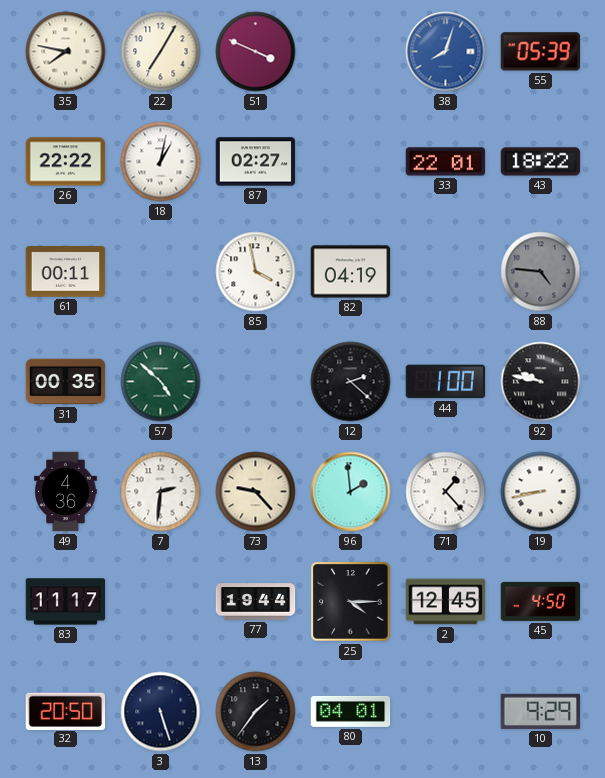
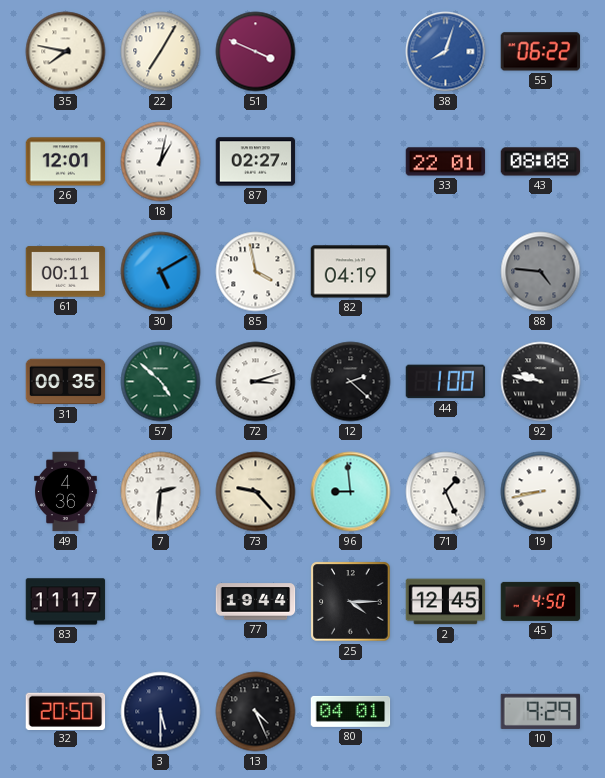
55: 05:39 -> 06:22
26: 22:22 -> 12:01
43: 18:22 -> 08:08
30: none -> 5:10
72: none -> 3:12
96: 1:59 -> 8:59
71: 1:23 -> 1:26
3: 5:27 -> 5:30
13: 1:36 -> 4:26
